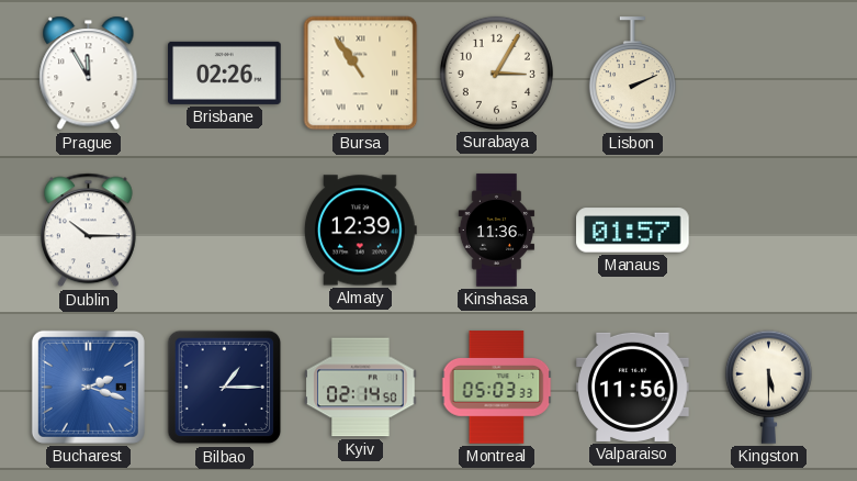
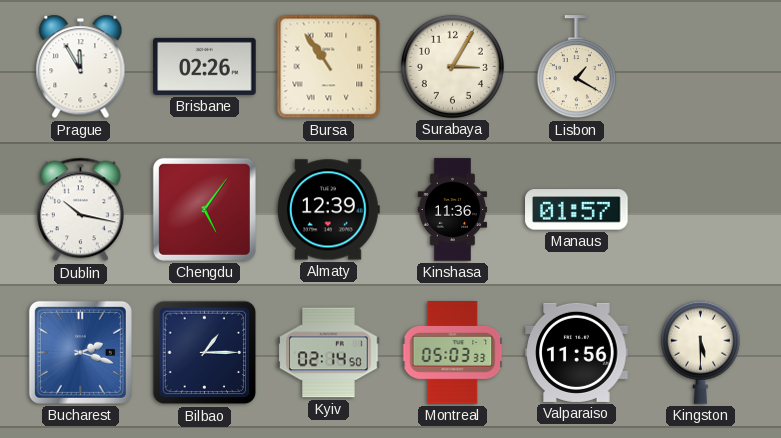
Lisbon: 2:11 -> 1:20
Dublin: 10:15 -> 10:17
Chengdu: none -> 5:06
